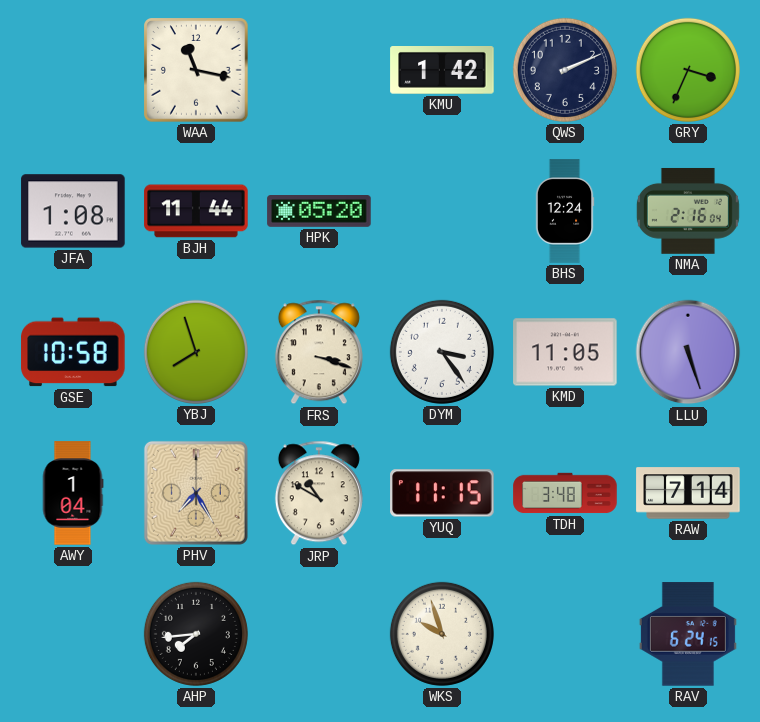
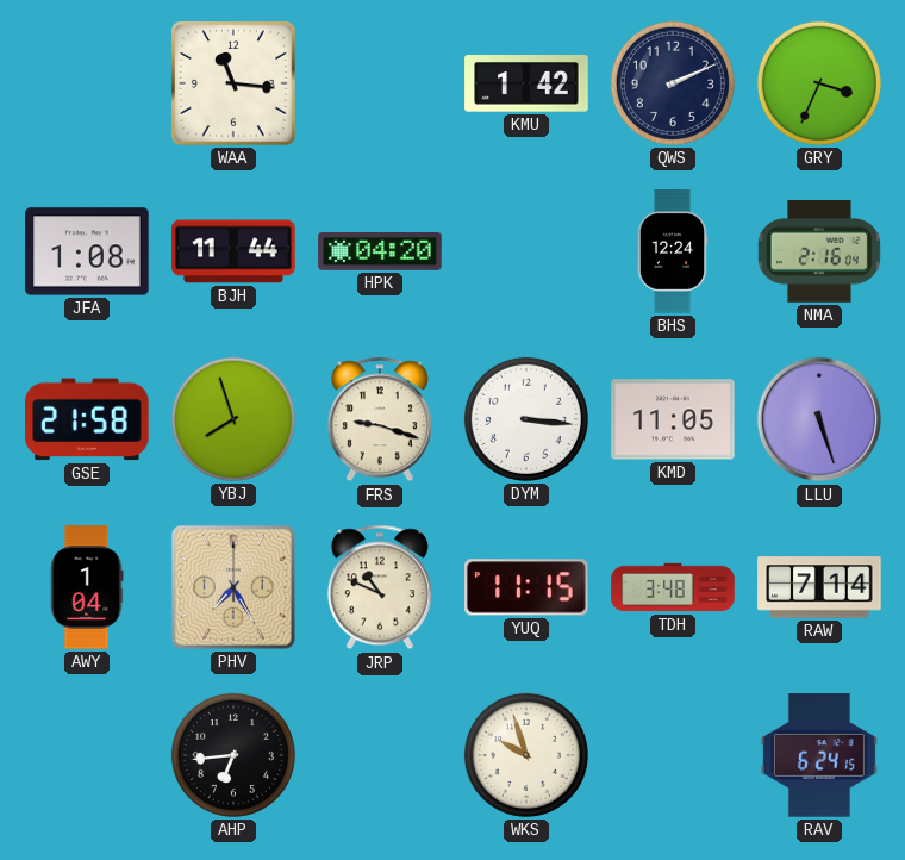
WAA: 11:17 -> 11:16
HPK: 05:20 -> 04:20
GSE: 10:58 -> 21:58
FRS: 3:18 -> 9:18
DYM: 3:24 -> 3:16
JRP: 10:50 -> 10:49
AHP: 7:44 -> 6:44
